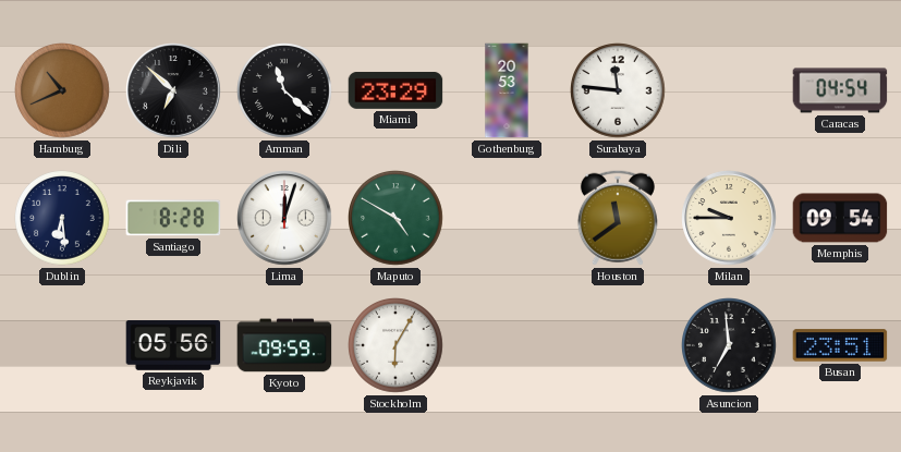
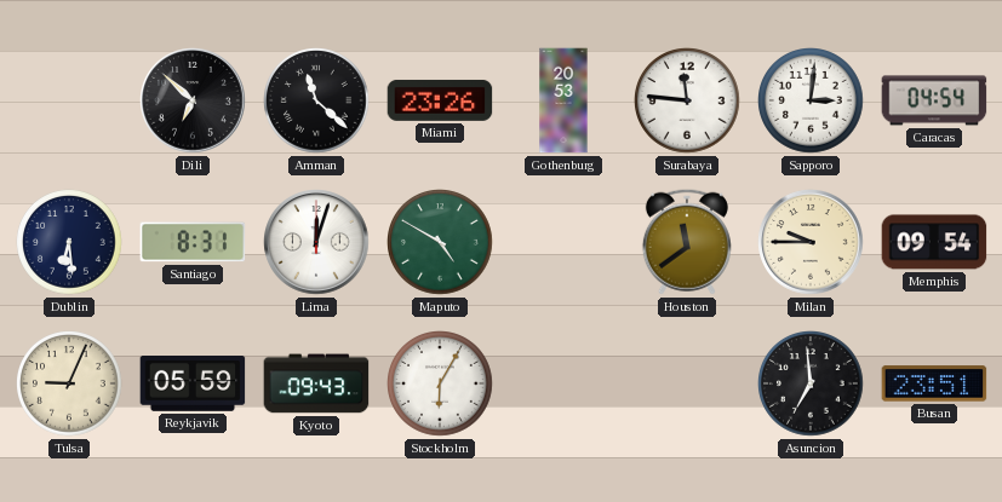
Hamburg: 10:41 -> none
Miami: 23:29 -> 23:26
Sapporo: none -> 3:01
Santiago: 8:28 -> 8:31
Tulsa: none -> 9:04
Reykjavik: 05:56 -> 05:59
Kyoto: 09:59 -> 09:43
